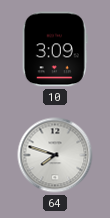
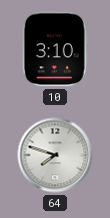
10: 3:09 -> 3:10
